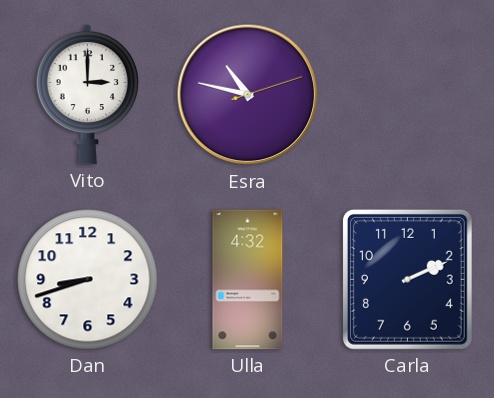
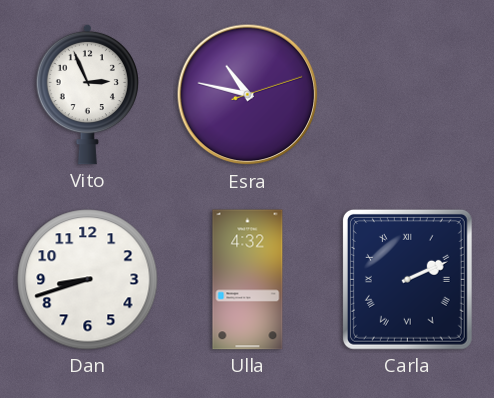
Vito: 3:00 -> 2:56
Carla numerals: Arabic -> Roman
